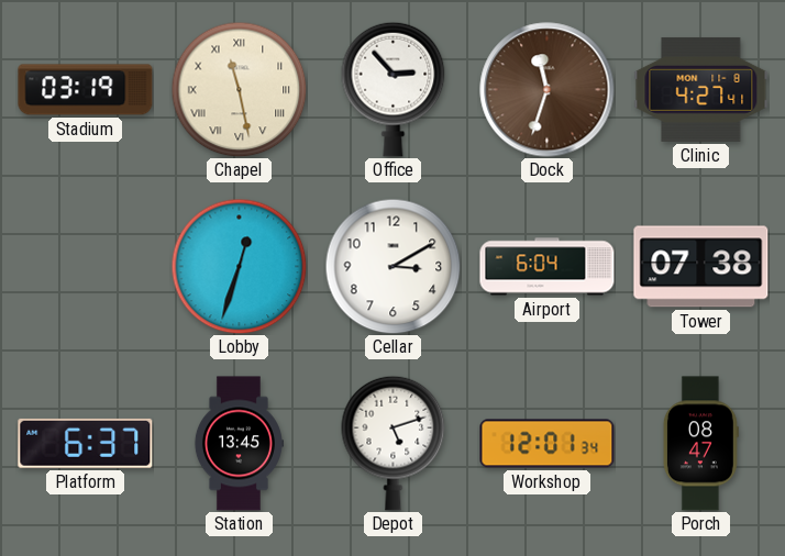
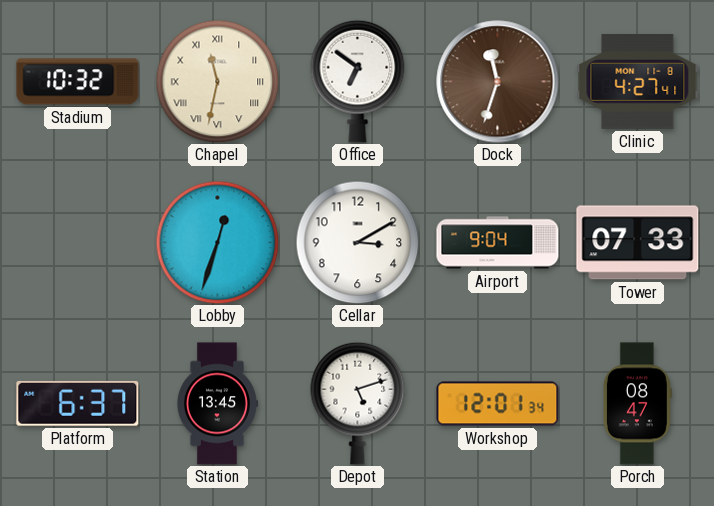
Stadium: 03:19 -> 10:32
Chapel: 11:28 -> 11:32
Office: 2:53 -> 6:51
Airport: 6:04 -> 9:04
Tower: 07:38 -> 07:33
